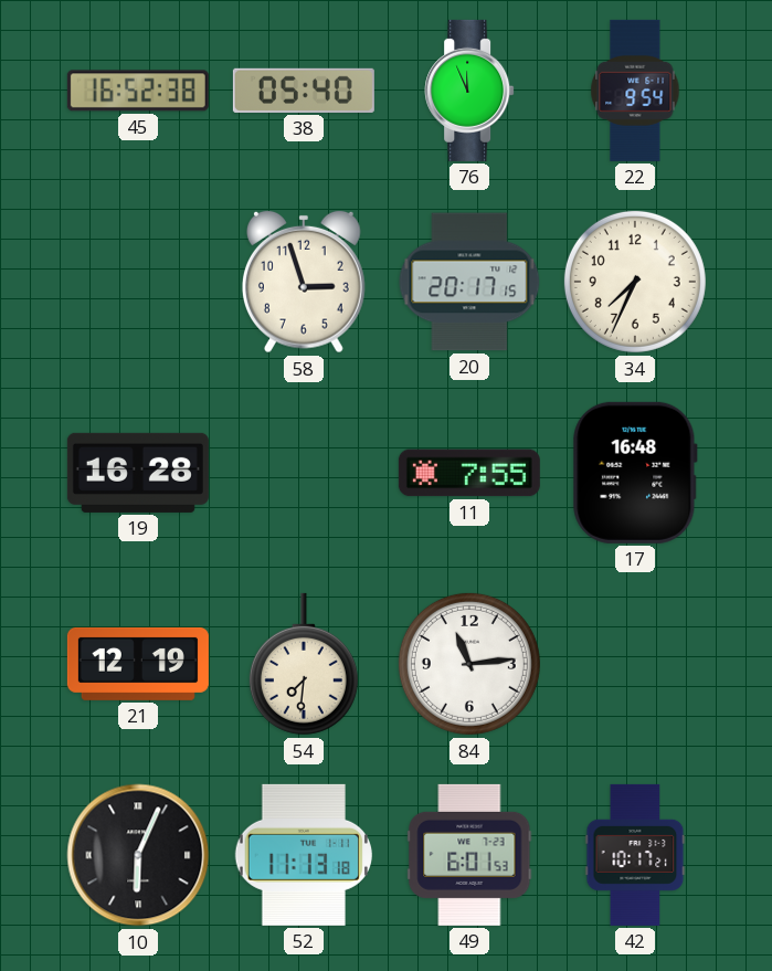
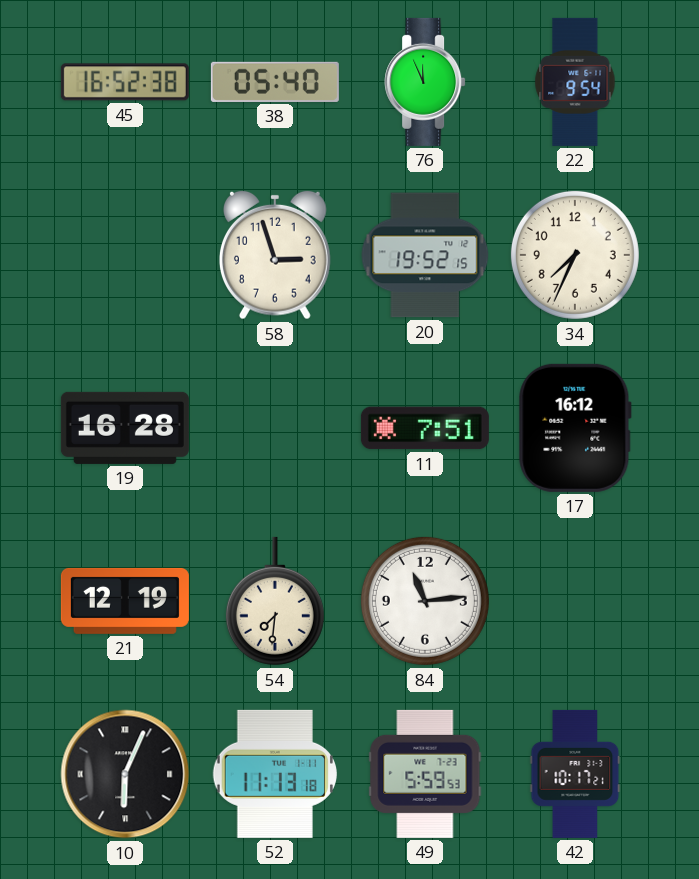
20: 20:17 -> 19:52
11: 7:55 -> 7:51
17: 16:48 -> 16:12
49: 6:01 -> 5:59
